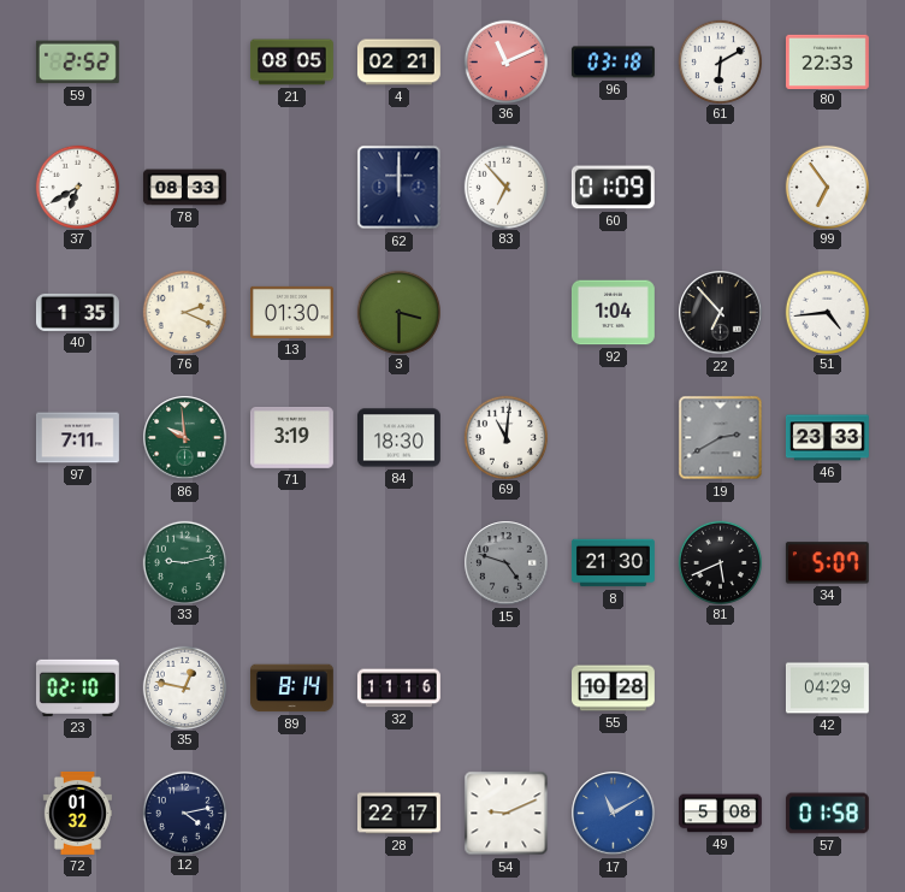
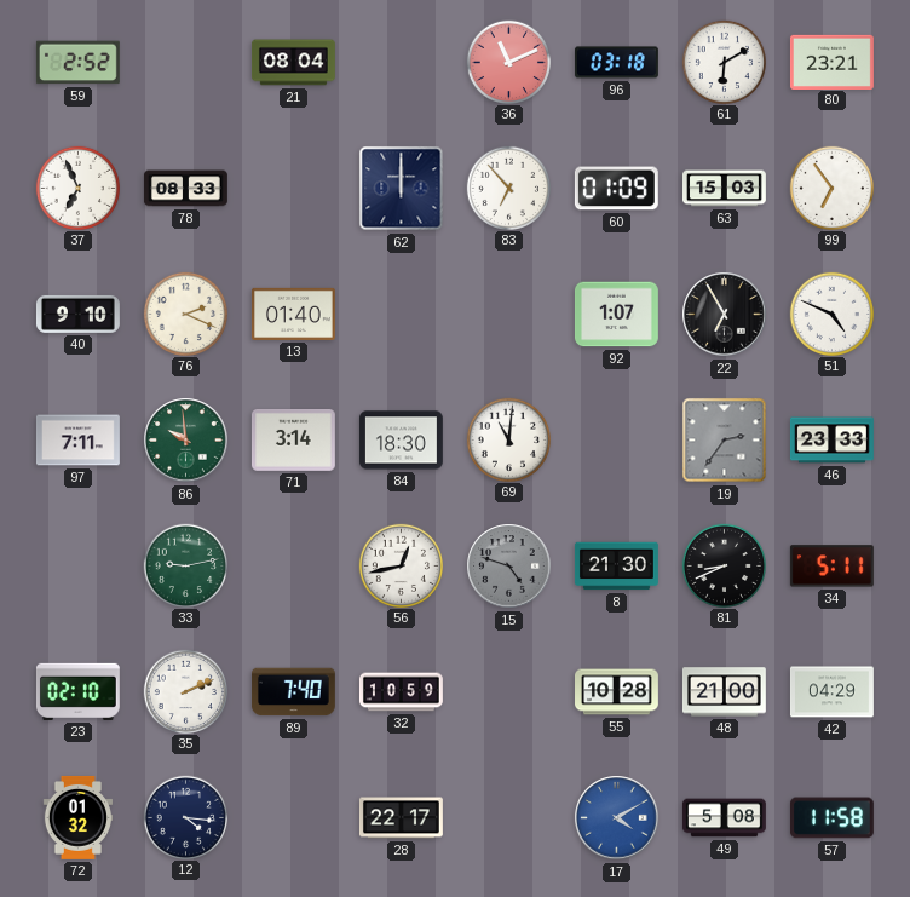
21: 08:05 -> 08:04
4: 02:21 -> none
80: 22:33 -> 23:21
37: 6:40 -> 6:56
63: none -> 15:03
40: 1:35 -> 9:10
13: 01:30 -> 01:40
3: 3:30 -> none
92: 1:04 -> 1:07
22: 6:53 -> 6:55
51: 4:44 -> 4:49
71: 3:19 -> 3:14
19: 2:40 -> 2:36
56: none -> 12:43
81: 5:41 -> 8:41
34: 5:07 -> 5:11
35: 12:47 -> 2:11
89: 8:14 -> 7:40
32: 11:16 -> 10:59
48: none -> 21:00
12: 4:13 -> 4:16
54: 9:11 -> none
17: 11:10 -> 4:10
57: 01:58 -> 11:58
